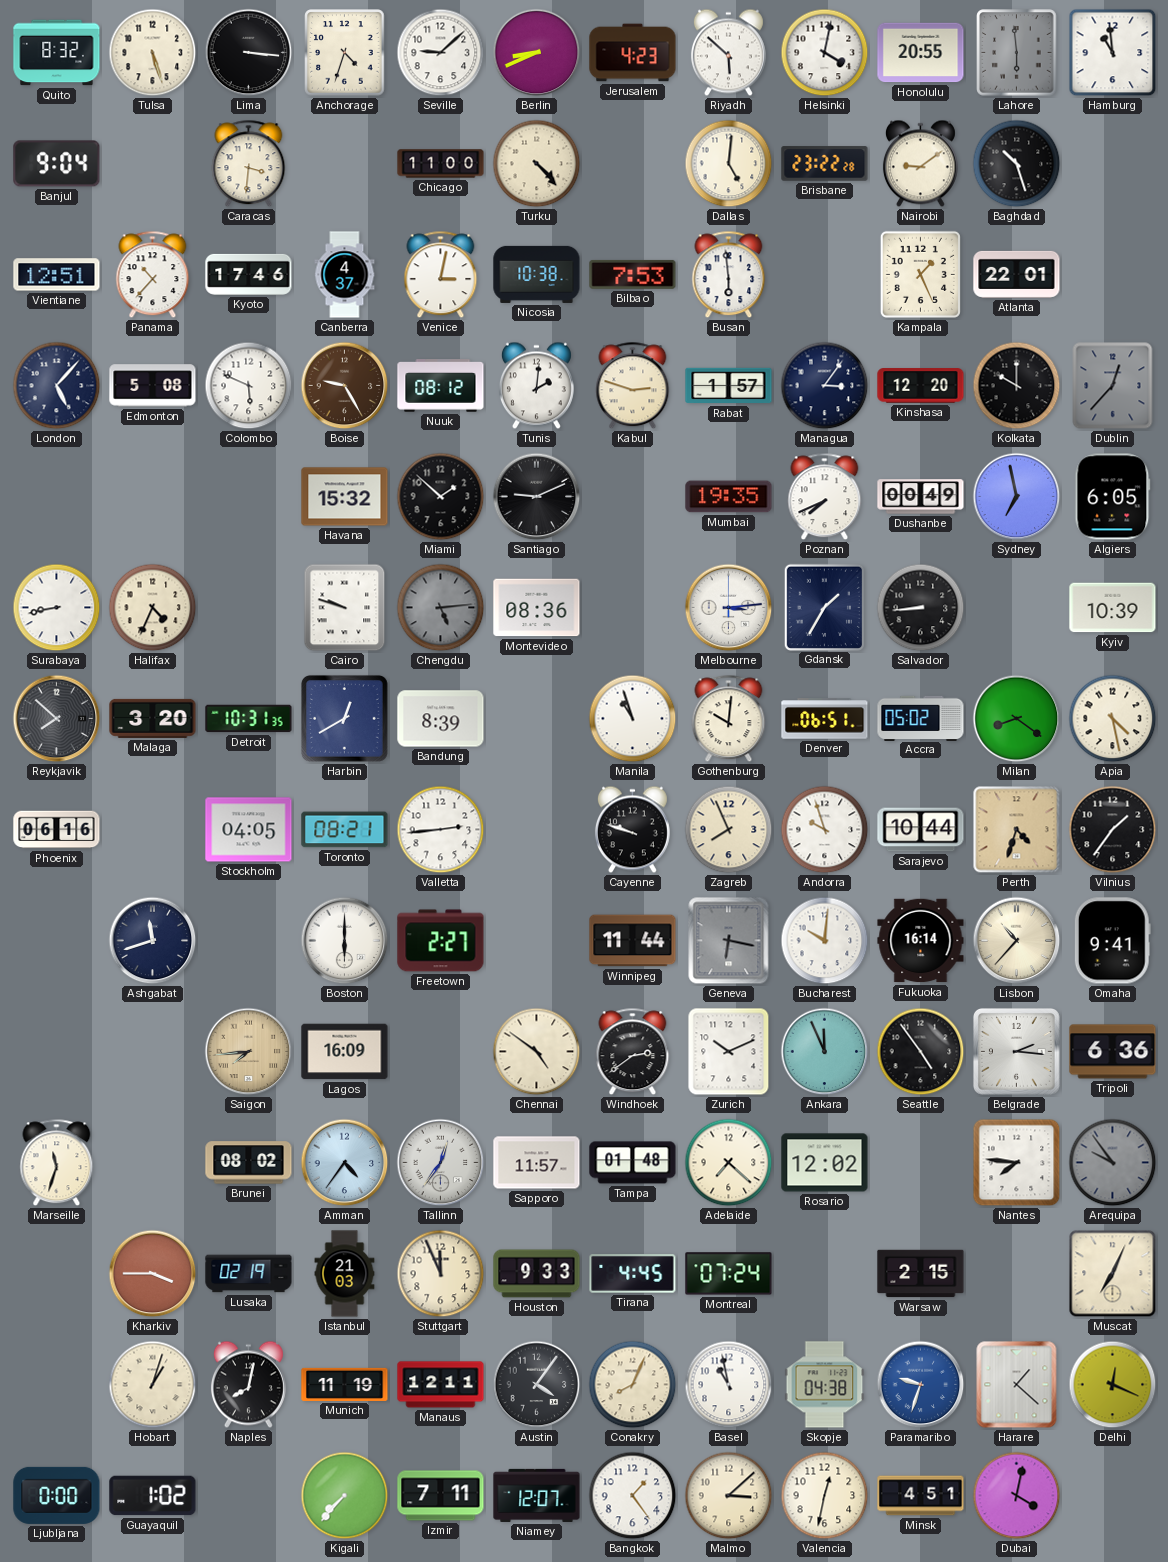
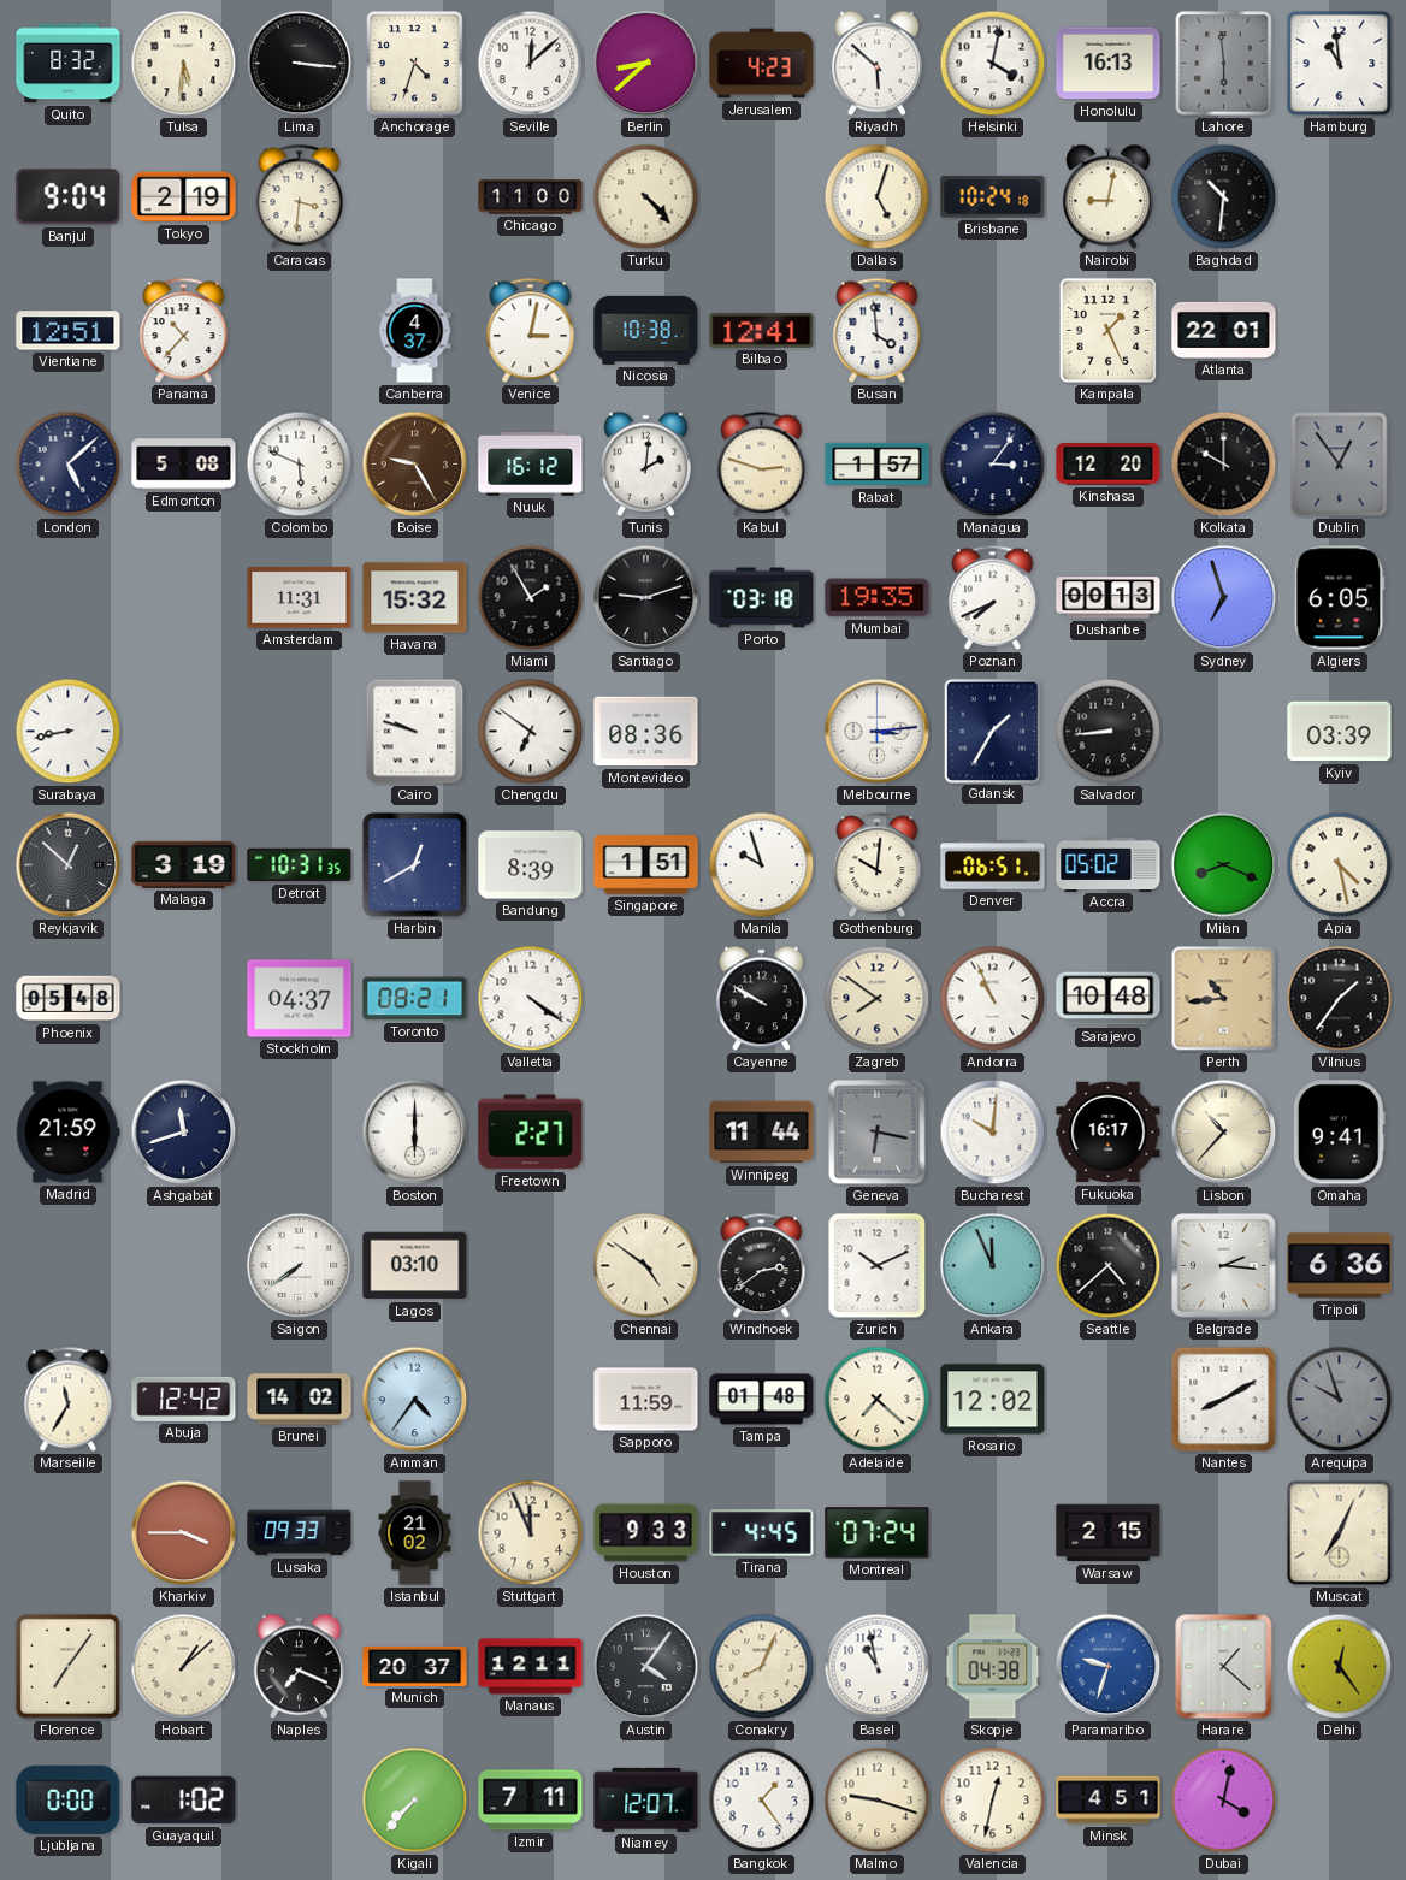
Tulsa: 5:27 -> 5:31
Seville: 9:08 -> 12:08
Berlin: 8:41 -> 8:38
Honolulu: 20:55 -> 16:13
Tokyo: none -> 2:19
Dallas: 5:01 -> 5:03
Brisbane: 23:22 -> 10:24
Nairobi: 9:09 -> 9:02
Baghdad: 10:27 -> 10:31
Kyoto: 17:46 -> none
Bilbao: 7:53 -> 12:41
Busan: 5:59 -> 3:59
London: 5:07 -> 5:08
Nuuk: 08:12 -> 16:12
Dublin: 12:37 -> 12:54
Amsterdam: none -> 11:31
Miami: 1:52 -> 1:55
Santiago: 9:11 -> 9:12
Porto: none -> 03:18
Dushanbe: 00:49 -> 00:13
Sydney: 6:58 -> 6:57
Halifax: 4:34 -> none
Chengdu: 5:14 -> 6:51
Chengdu dial: grey -> white
Kyiv: 10:39 -> 03:39
Reykjavik: 7:52 -> 12:52
Malaga: 3:20 -> 3:19
Singapore: none -> 1:51
Manila: 10:57 -> 9:57
Milan: 8:21 -> 8:19
Phoenix: 06:16 -> 05:48
Stockholm: 04:05 -> 04:37
Valletta: 2:44 -> 4:21
Cayenne: 9:48 -> 9:50
Zagreb: 7:56 -> 7:51
Andorra: 9:57 -> 10:56
Sarajevo: 10:44 -> 10:48
Perth: 4:33 -> 10:44
Madrid: none -> 21:59
Fukuoka: 16:14 -> 16:17
Saigon: 7:44 -> 7:39
Saigon dial: champagne -> white
Lagos: 16:09 -> 03:10
Seattle: 4:54 -> 4:38
Marseille: 11:33 -> 11:35
Abuja: none -> 12:42
Brunei: 08:02 -> 14:02
Tallinn: 12:36 -> none
Sapporo: 11:57 -> 11:59
Nantes: 7:46 -> 8:10
Arequipa: 9:54 -> 9:57
Lusaka: 02:19 -> 09:33
Istanbul: 21:03 -> 21:02
Florence: none -> 7:06
Hobart: 1:03 -> 1:08
Naples: 8:02 -> 7:19
Munich: 11:19 -> 20:37
Delhi: 12:19 -> 12:24
Malmo: 3:08 -> 9:18
